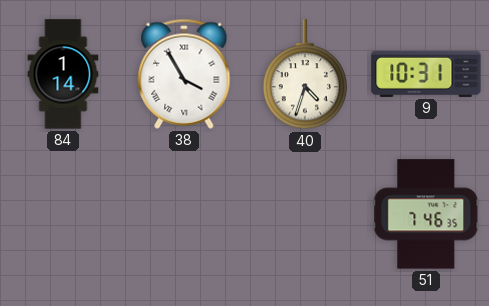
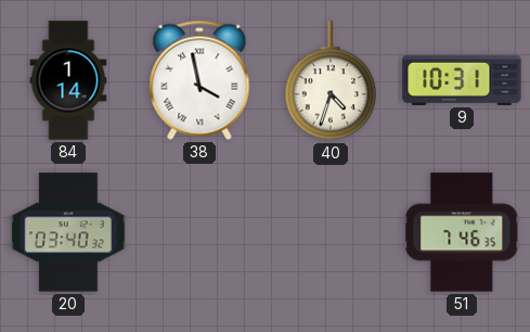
38: 3:55 -> 3:58
20: none -> 03:40
